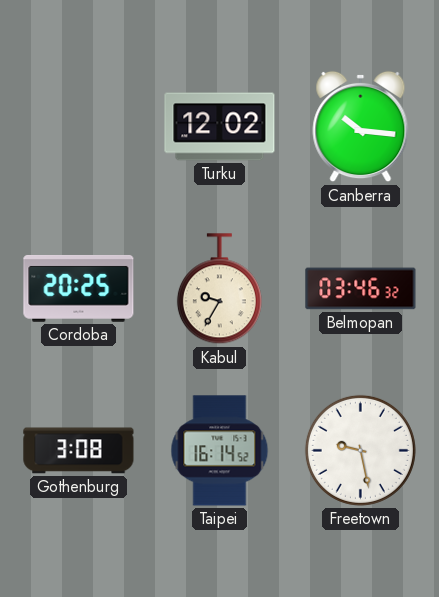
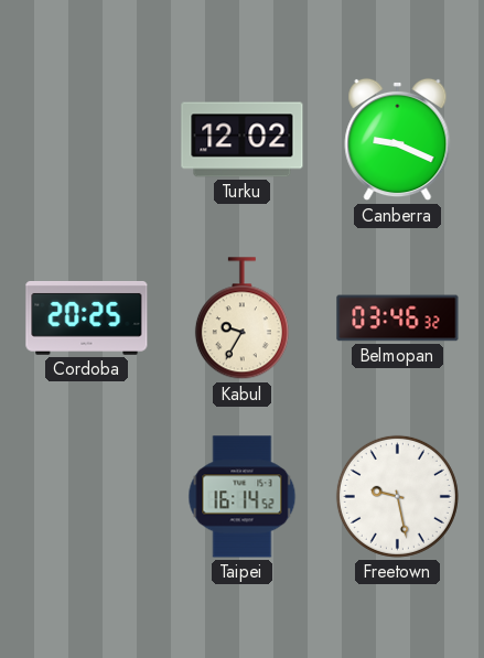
Canberra: 10:16 -> 9:19
Gothenburg: 3:08 -> none
